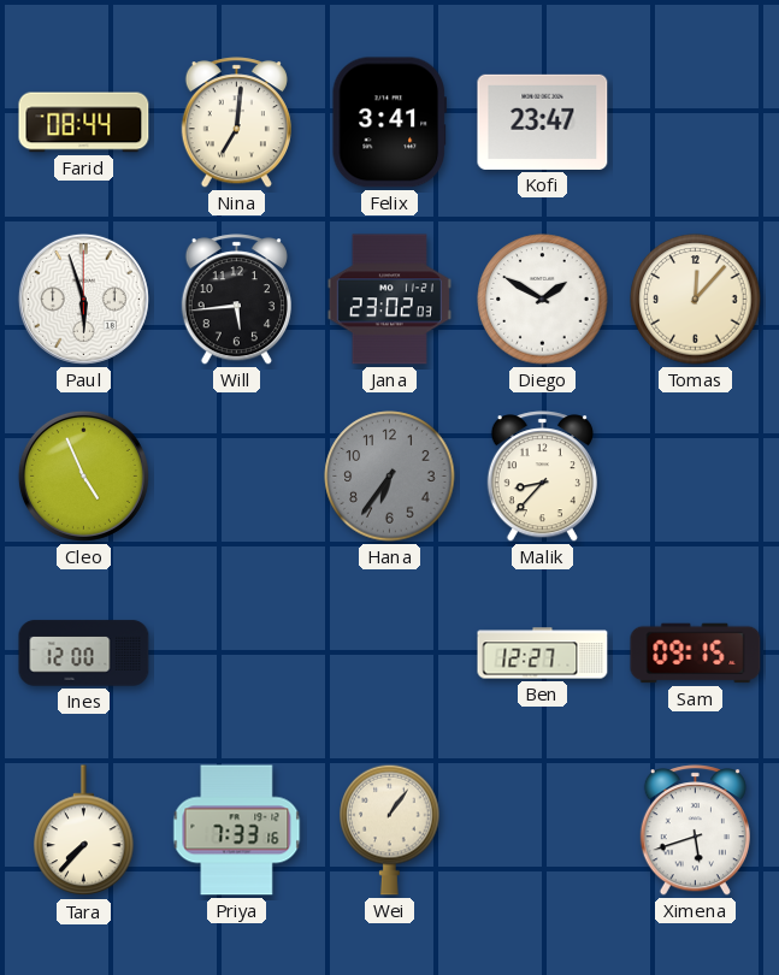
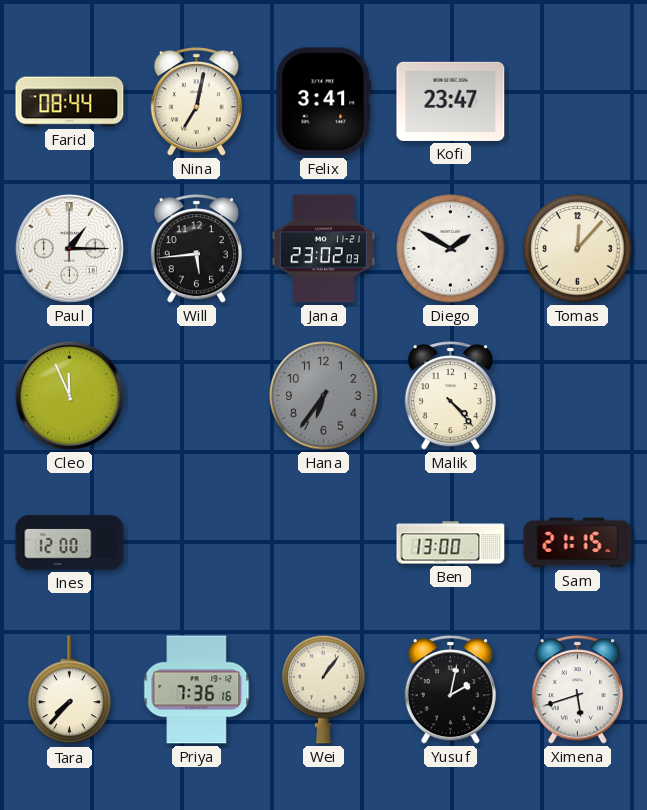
Nina: 7:01 -> 7:02
Paul: 5:57 -> 1:15
Cleo: 4:56 -> 11:56
Malik: 8:37 -> 4:23
Ben: 12:27 -> 13:00
Sam: 09:15 -> 21:15
Priya: 7:33 -> 7:36
Yusuf: none -> 2:02
